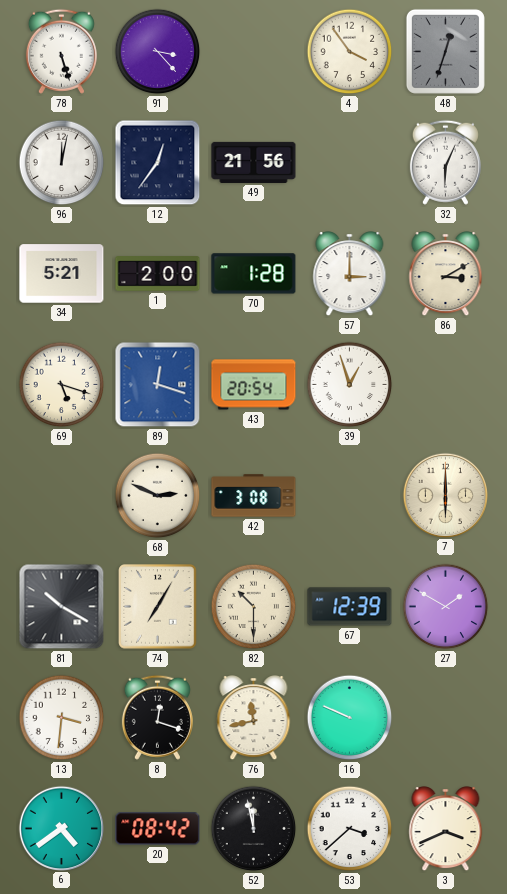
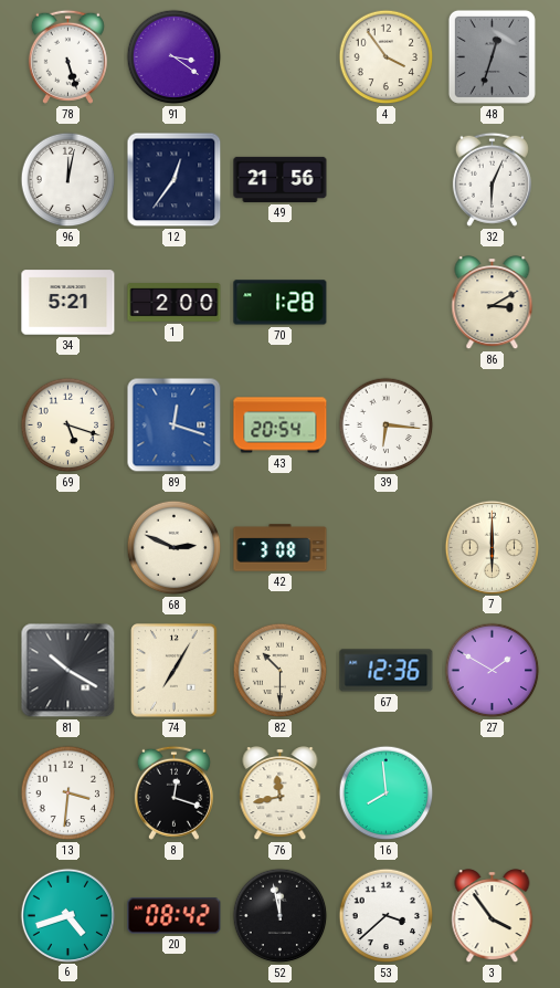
91: 3:23 -> 3:21
57: 3:00 -> none
39: 12:57 -> 6:16
67: 12:39 -> 12:36
16: 9:49 -> 7:59
6: 4:39 -> 4:42
3: 3:41 -> 3:54
